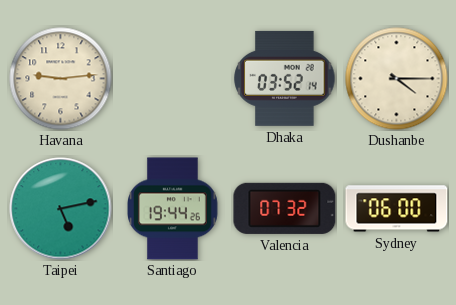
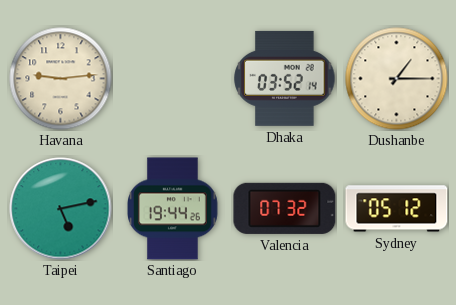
Dushanbe: 4:15 -> 1:15
Sydney: 06:00 -> 05:12
